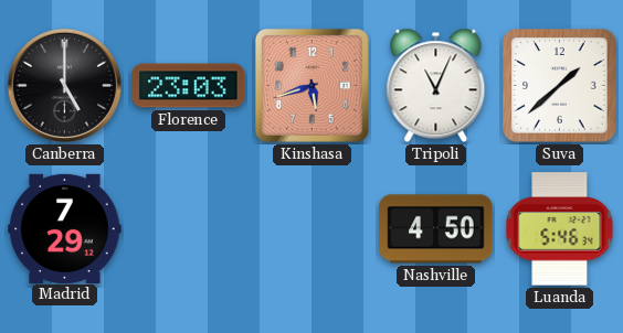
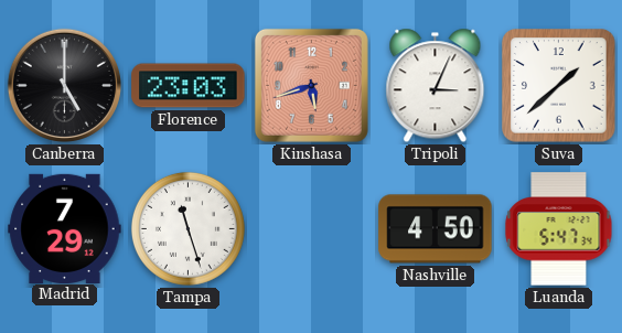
Tripoli: 11:04 -> 3:04
Tampa: none -> 11:27
Luanda: 5:46 -> 5:47
